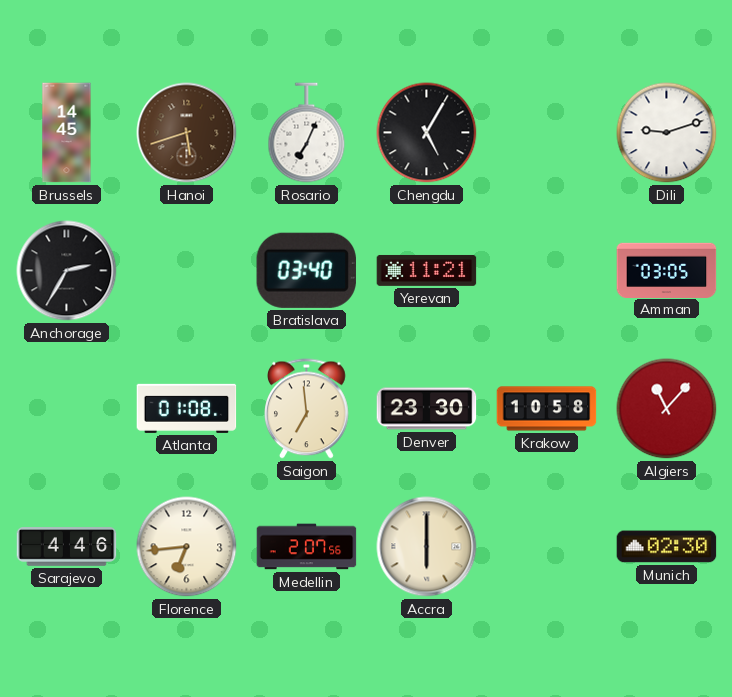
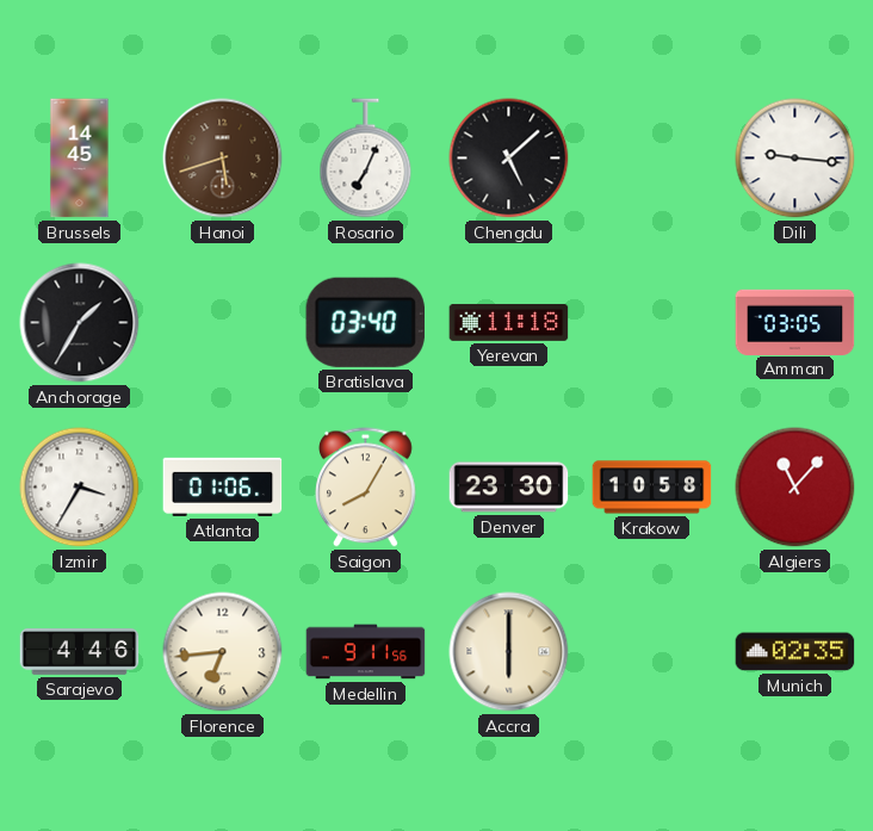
Chengdu: 5:05 -> 5:08
Dili: 9:12 -> 9:16
Anchorage: 2:35 -> 1:35
Yerevan: 11:21 -> 11:18
Izmir: none -> 3:35
Atlanta: 01:08 -> 01:06
Saigon: 6:59 -> 8:05
Medellin: 2:07 -> 9:11
Munich: 02:30 -> 02:35
